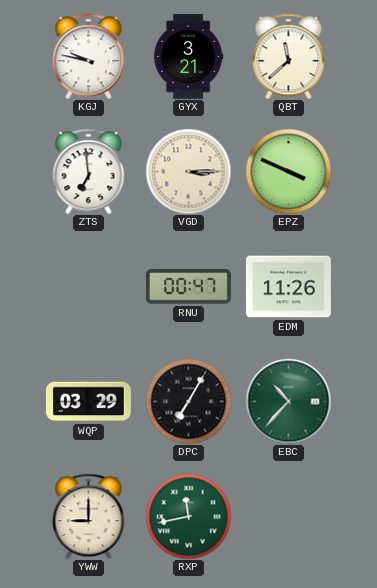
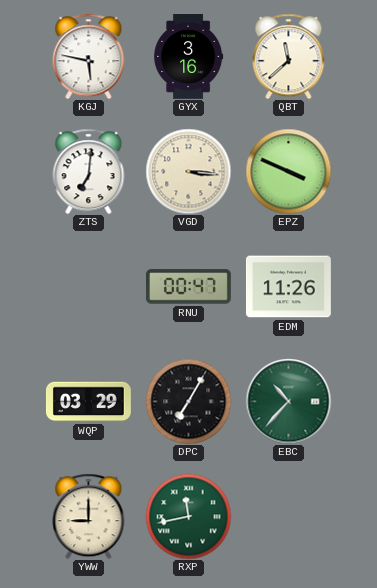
KGJ: 9:47 -> 5:47
GYX: 3:21 -> 3:16
ZTS: 6:59 -> 7:01
VGD: 3:15 -> 3:16
